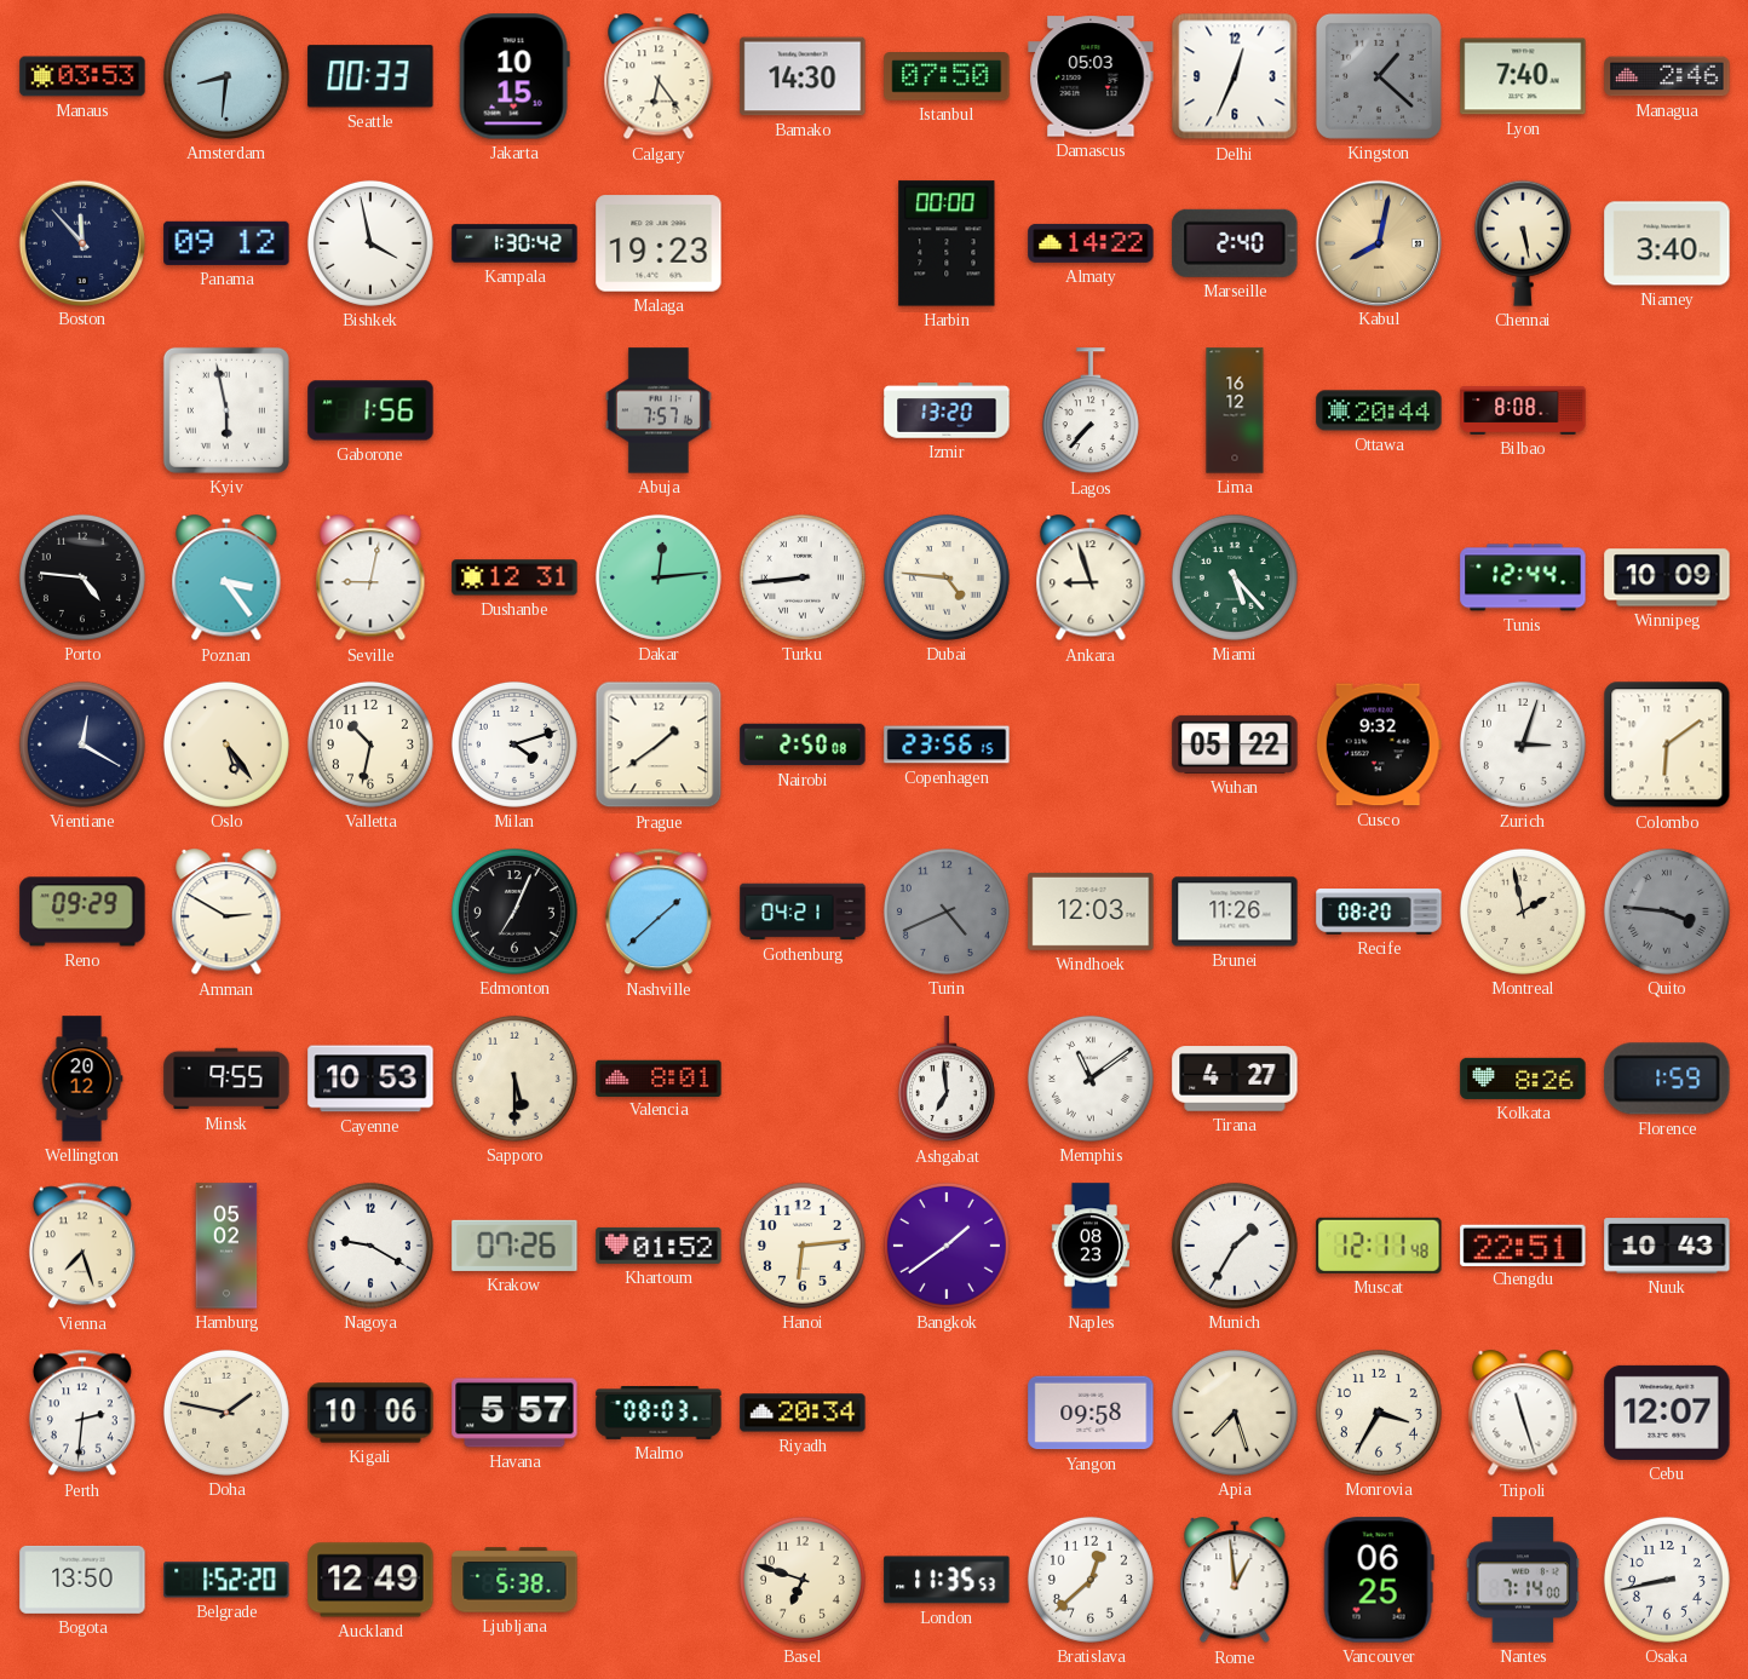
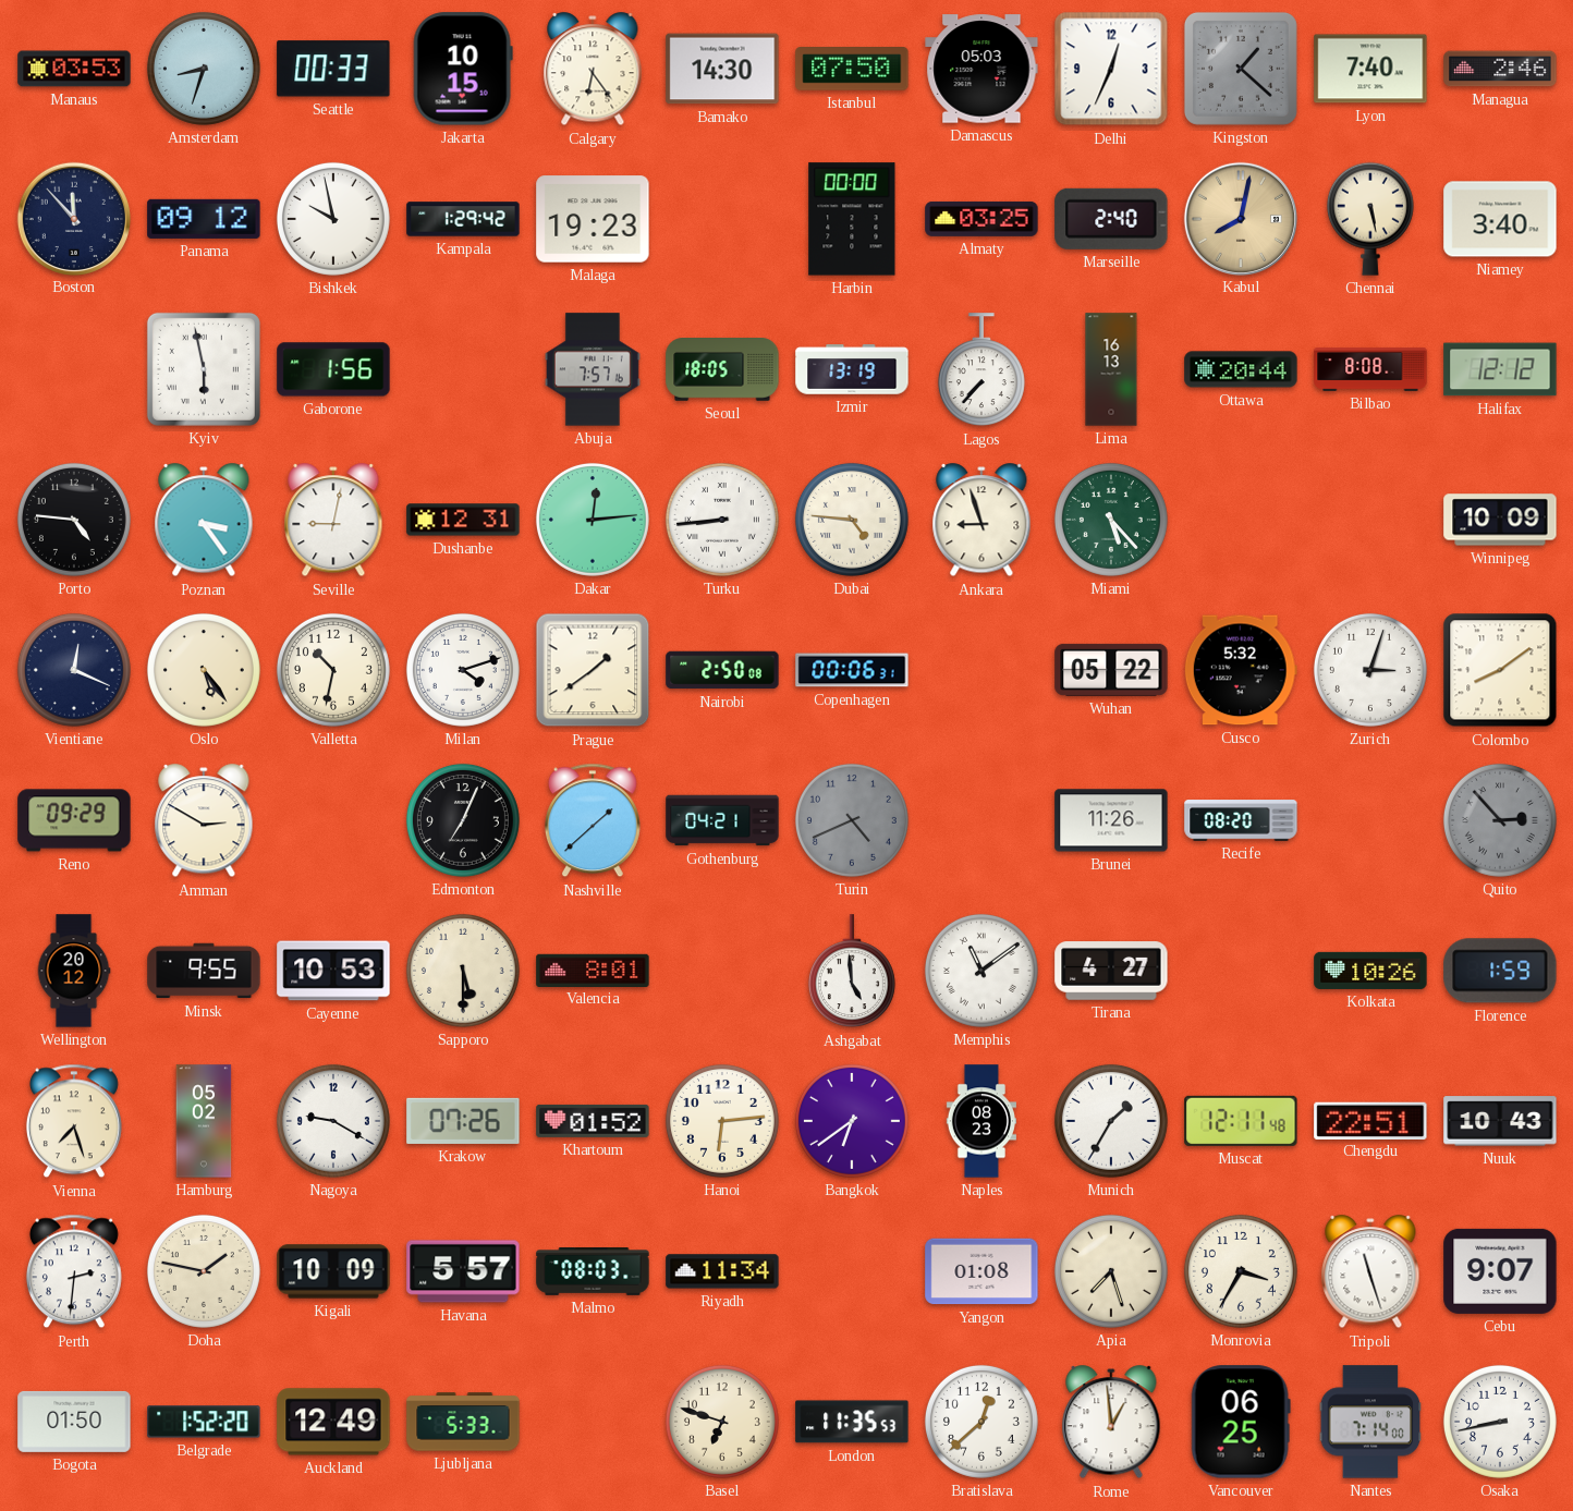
Amsterdam: 8:31 -> 8:33
Bishkek: 3:58 -> 9:58
Kampala: 1:30 -> 1:29
Almaty: 14:22 -> 03:25
Seoul: none -> 18:05
Izmir: 13:20 -> 13:19
Lima: 16:12 -> 16:13
Halifax: none -> 12:12
Tunis: 12:44 -> none
Vientiane: 12:20 -> 12:19
Copenhagen: 23:56 -> 00:06
Cusco: 9:32 -> 5:32
Colombo: 6:09 -> 8:09
Windhoek: 12:03 -> none
Montreal: 1:58 -> none
Quito: 3:46 -> 2:53
Ashgabat: 6:59 -> 4:59
Kolkata: 8:26 -> 10:26
Bangkok: 1:39 -> 6:39
Kigali: 10:06 -> 10:09
Riyadh: 20:34 -> 11:34
Yangon: 09:58 -> 01:08
Cebu: 12:07 -> 9:07
Bogota: 13:50 -> 01:50
Ljubljana: 5:38 -> 5:33
